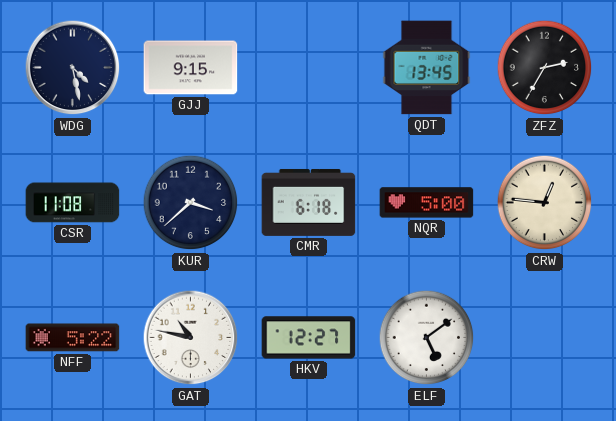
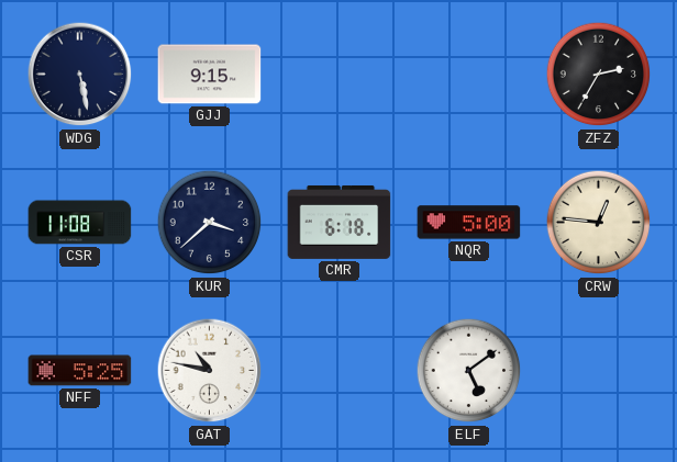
WDG: 4:28 -> 5:28
QDT: 13:45 -> none
NFF: 5:22 -> 5:25
HKV: 12:27 -> none
